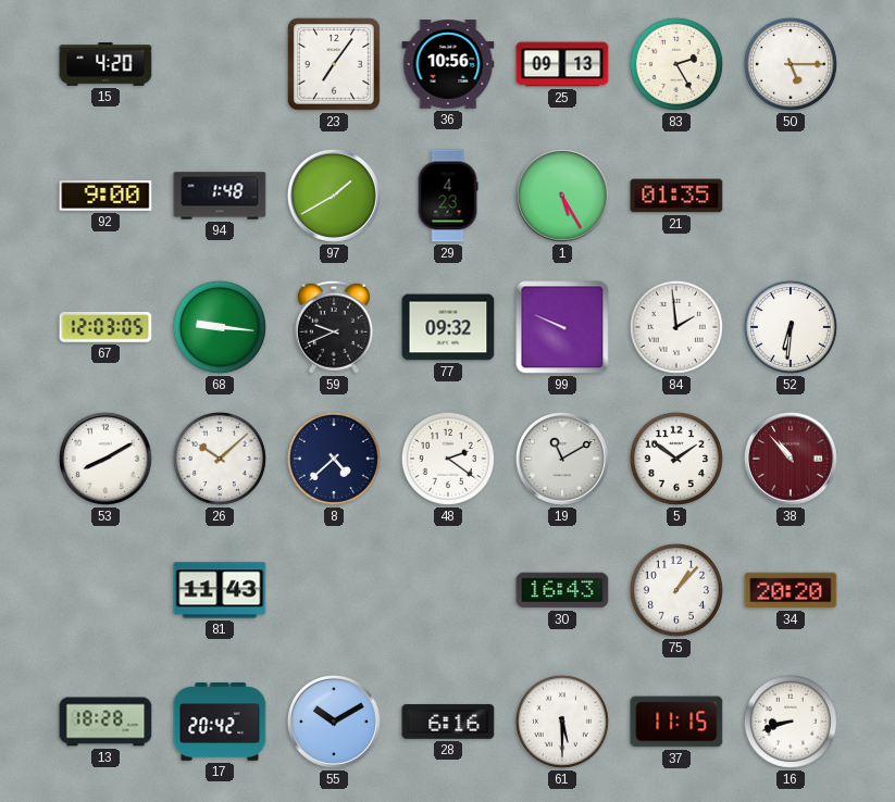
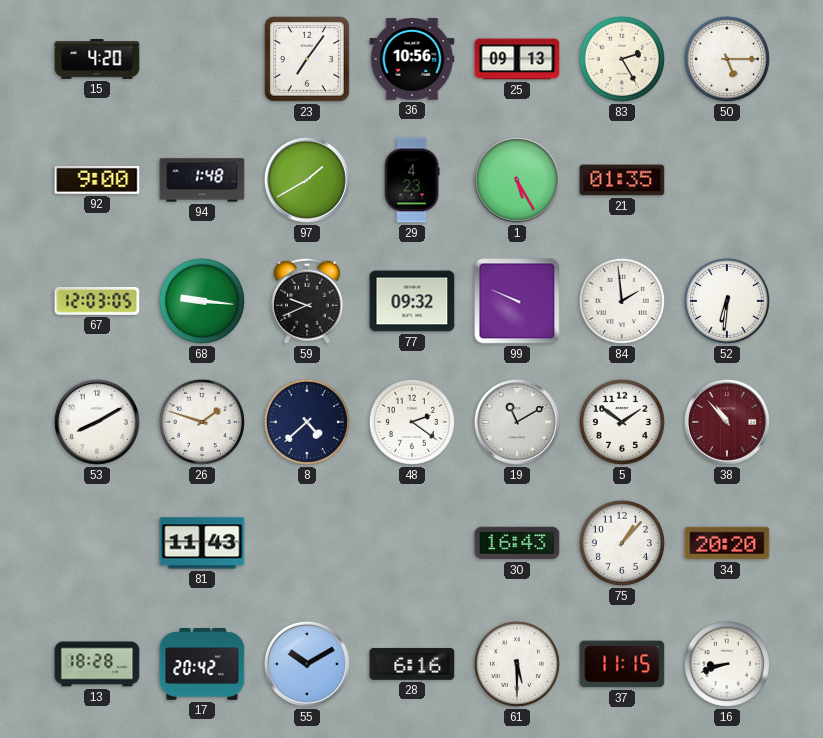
26: 10:08 -> 1:48
